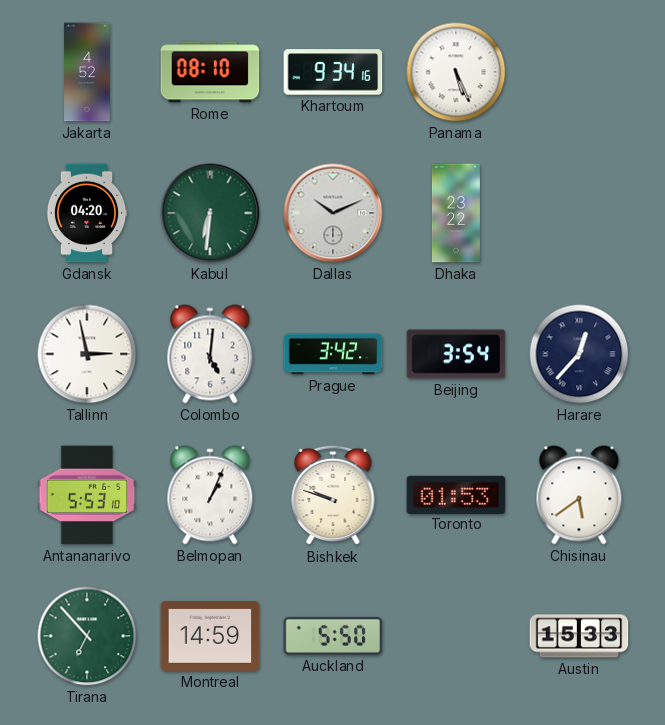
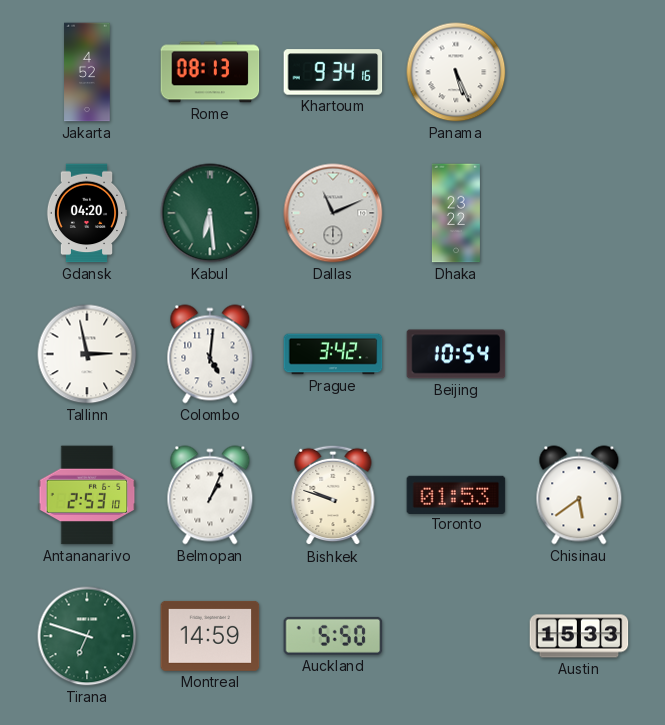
Rome: 08:10 -> 08:13
Kabul: 6:31 -> 6:29
Dallas: 10:11 -> 11:11
Beijing: 3:54 -> 10:54
Harare: 12:37 -> none
Antananarivo: 5:53 -> 2:53
Tirana: 6:53 -> 6:48
